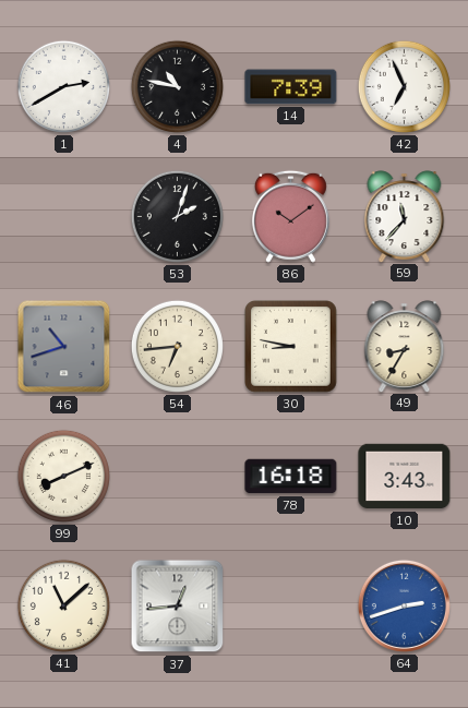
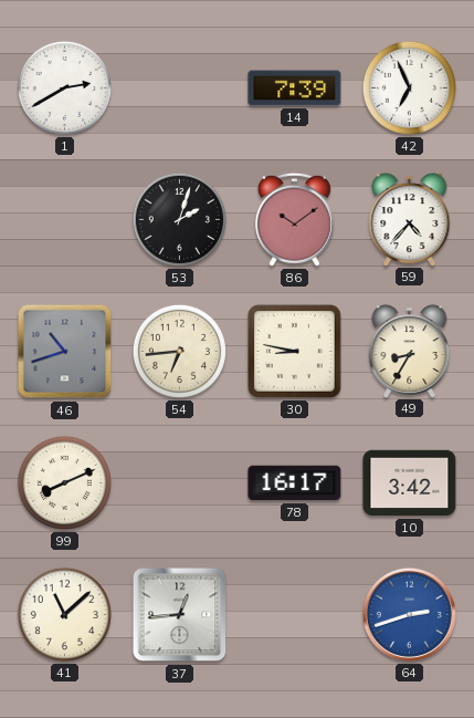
4: 10:47 -> none
59: 11:37 -> 4:37
78: 16:18 -> 16:17
10: 3:43 -> 3:42
